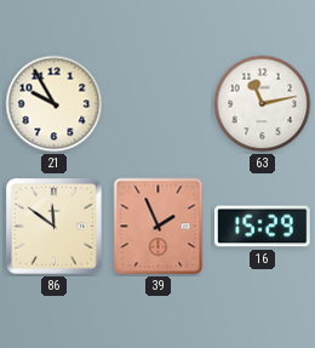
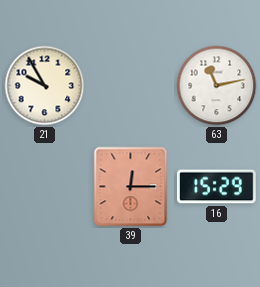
86: 11:51 -> none
39: 1:56 -> 12:15
